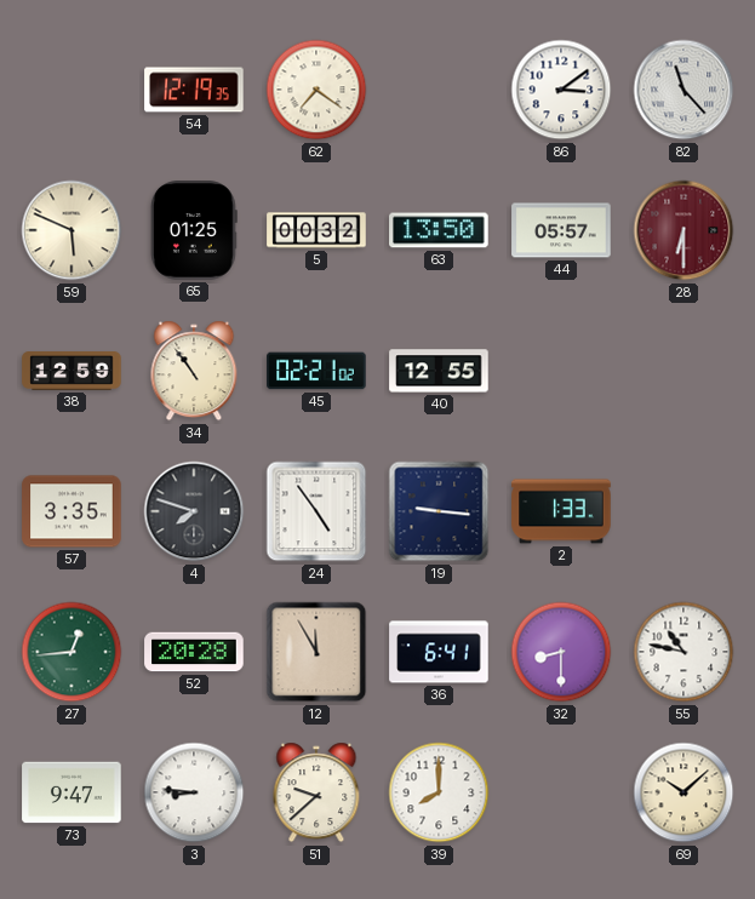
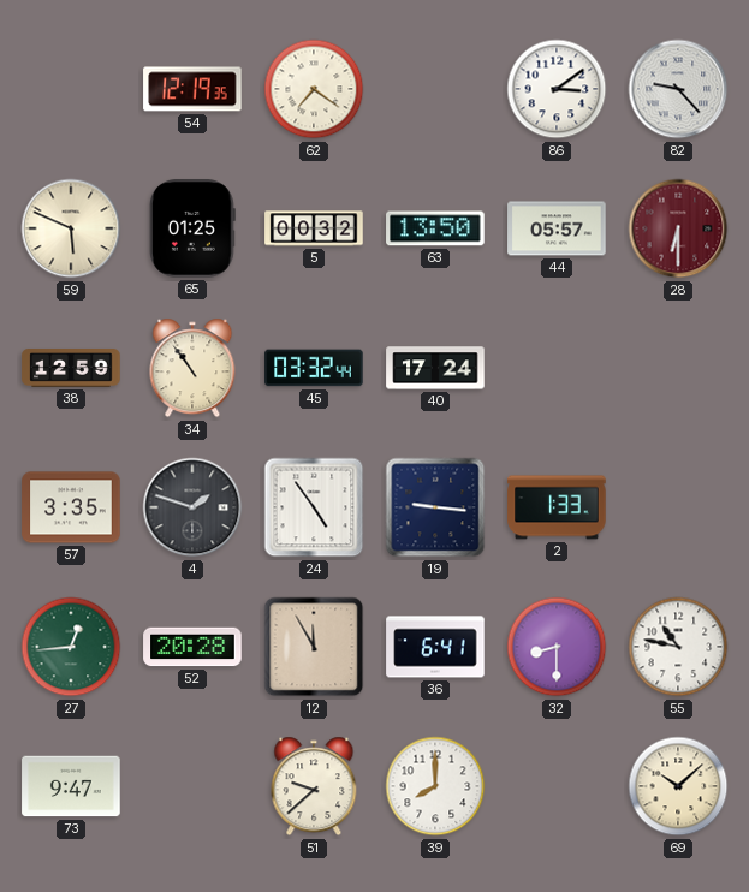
82: 11:23 -> 9:23
45: 02:21 -> 03:32
40: 12:55 -> 17:24
4: 7:48 -> 1:48
3: 8:46 -> none
